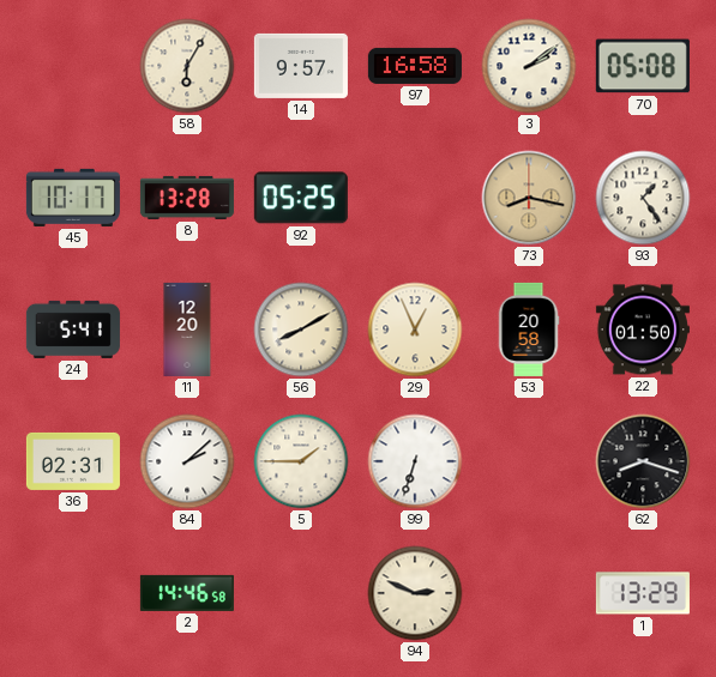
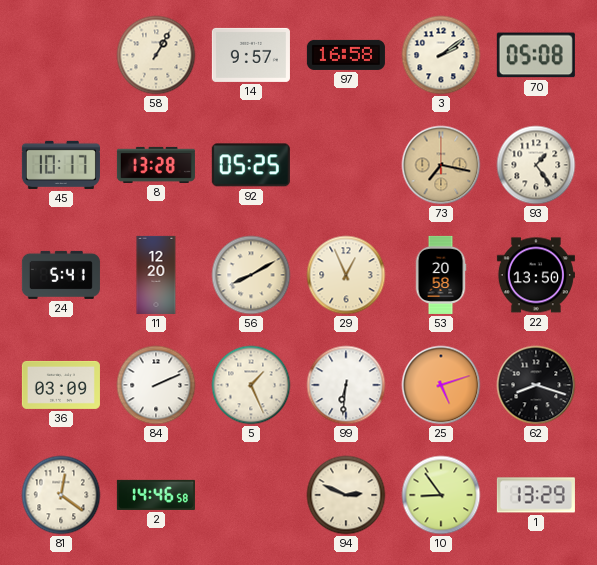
58: 6:05 -> 1:05
73: 8:17 -> 7:17
22: 01:50 -> 13:50
36: 02:31 -> 03:09
84: 2:08 -> 2:11
5: 1:45 -> 1:26
99: 6:33 -> 6:31
25: none -> 5:12
81: none -> 12:21
10: none -> 8:54
